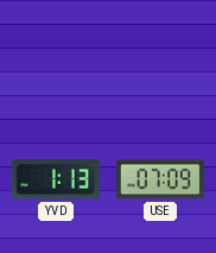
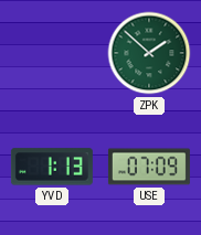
ZPK: none -> 1:52
